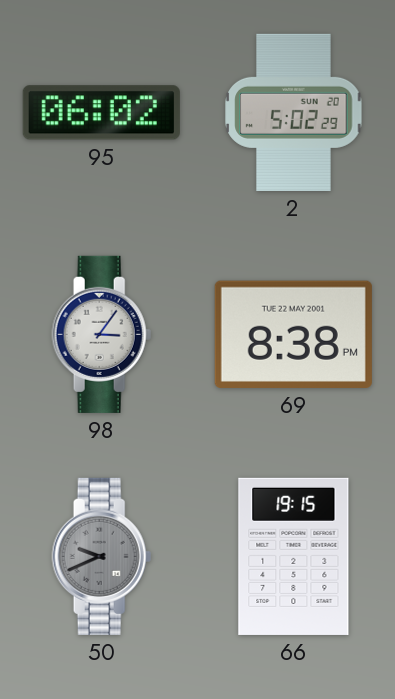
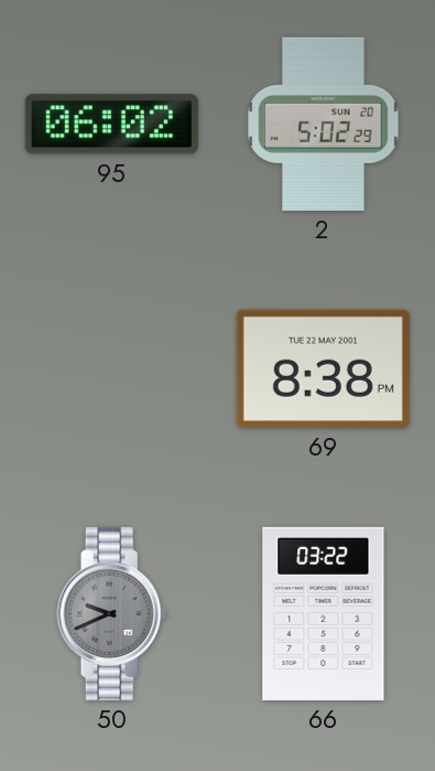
98: 3:06 -> none
66: 19:15 -> 03:22
